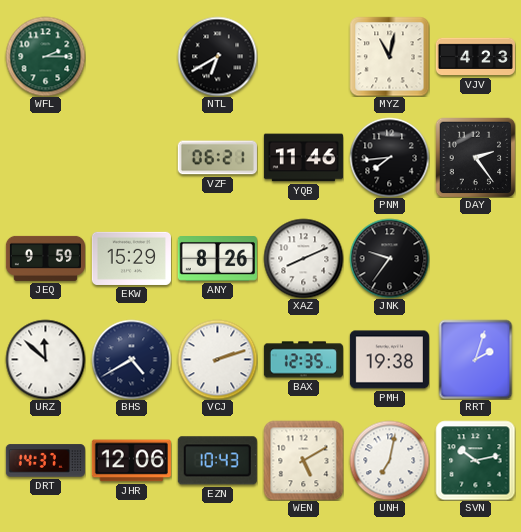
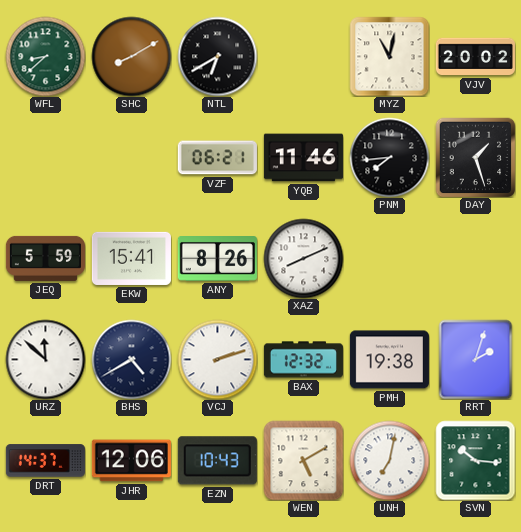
WFL: 2:15 -> 8:38
SHC: none -> 8:10
VJV: 4:23 -> 20:02
DAY: 2:24 -> 1:27
JEQ: 9:59 -> 5:59
EKW: 15:29 -> 15:41
JNK: 9:36 -> none
BAX: 12:35 -> 12:32
SVN: 10:13 -> 10:16
